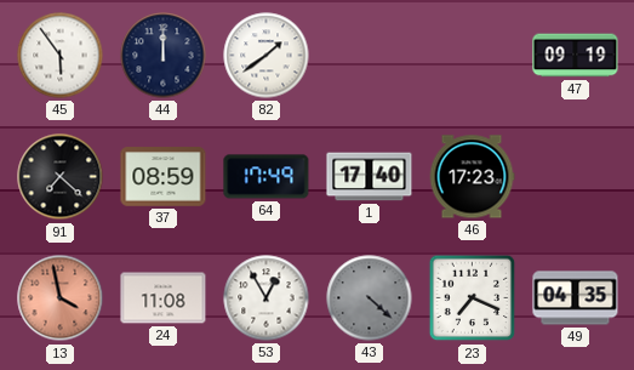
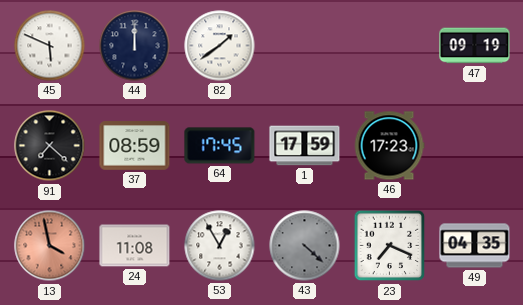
45: 5:54 -> 5:49
64: 17:49 -> 17:45
1: 17:40 -> 17:59
